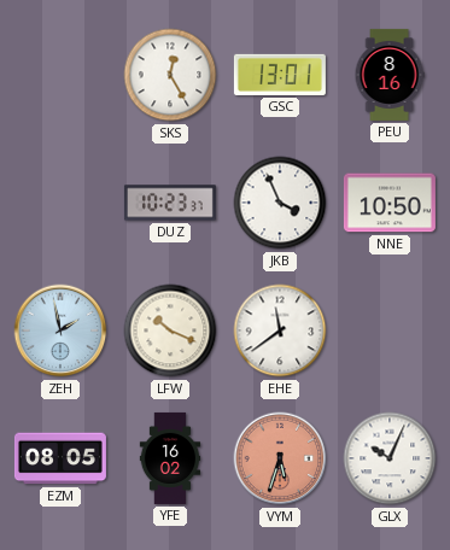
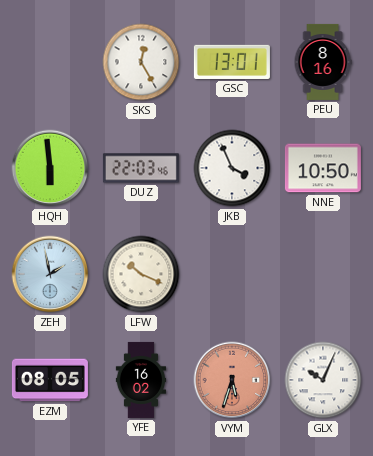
HQH: none -> 5:59
DUZ: 10:23 -> 22:03
EHE: 11:39 -> none
